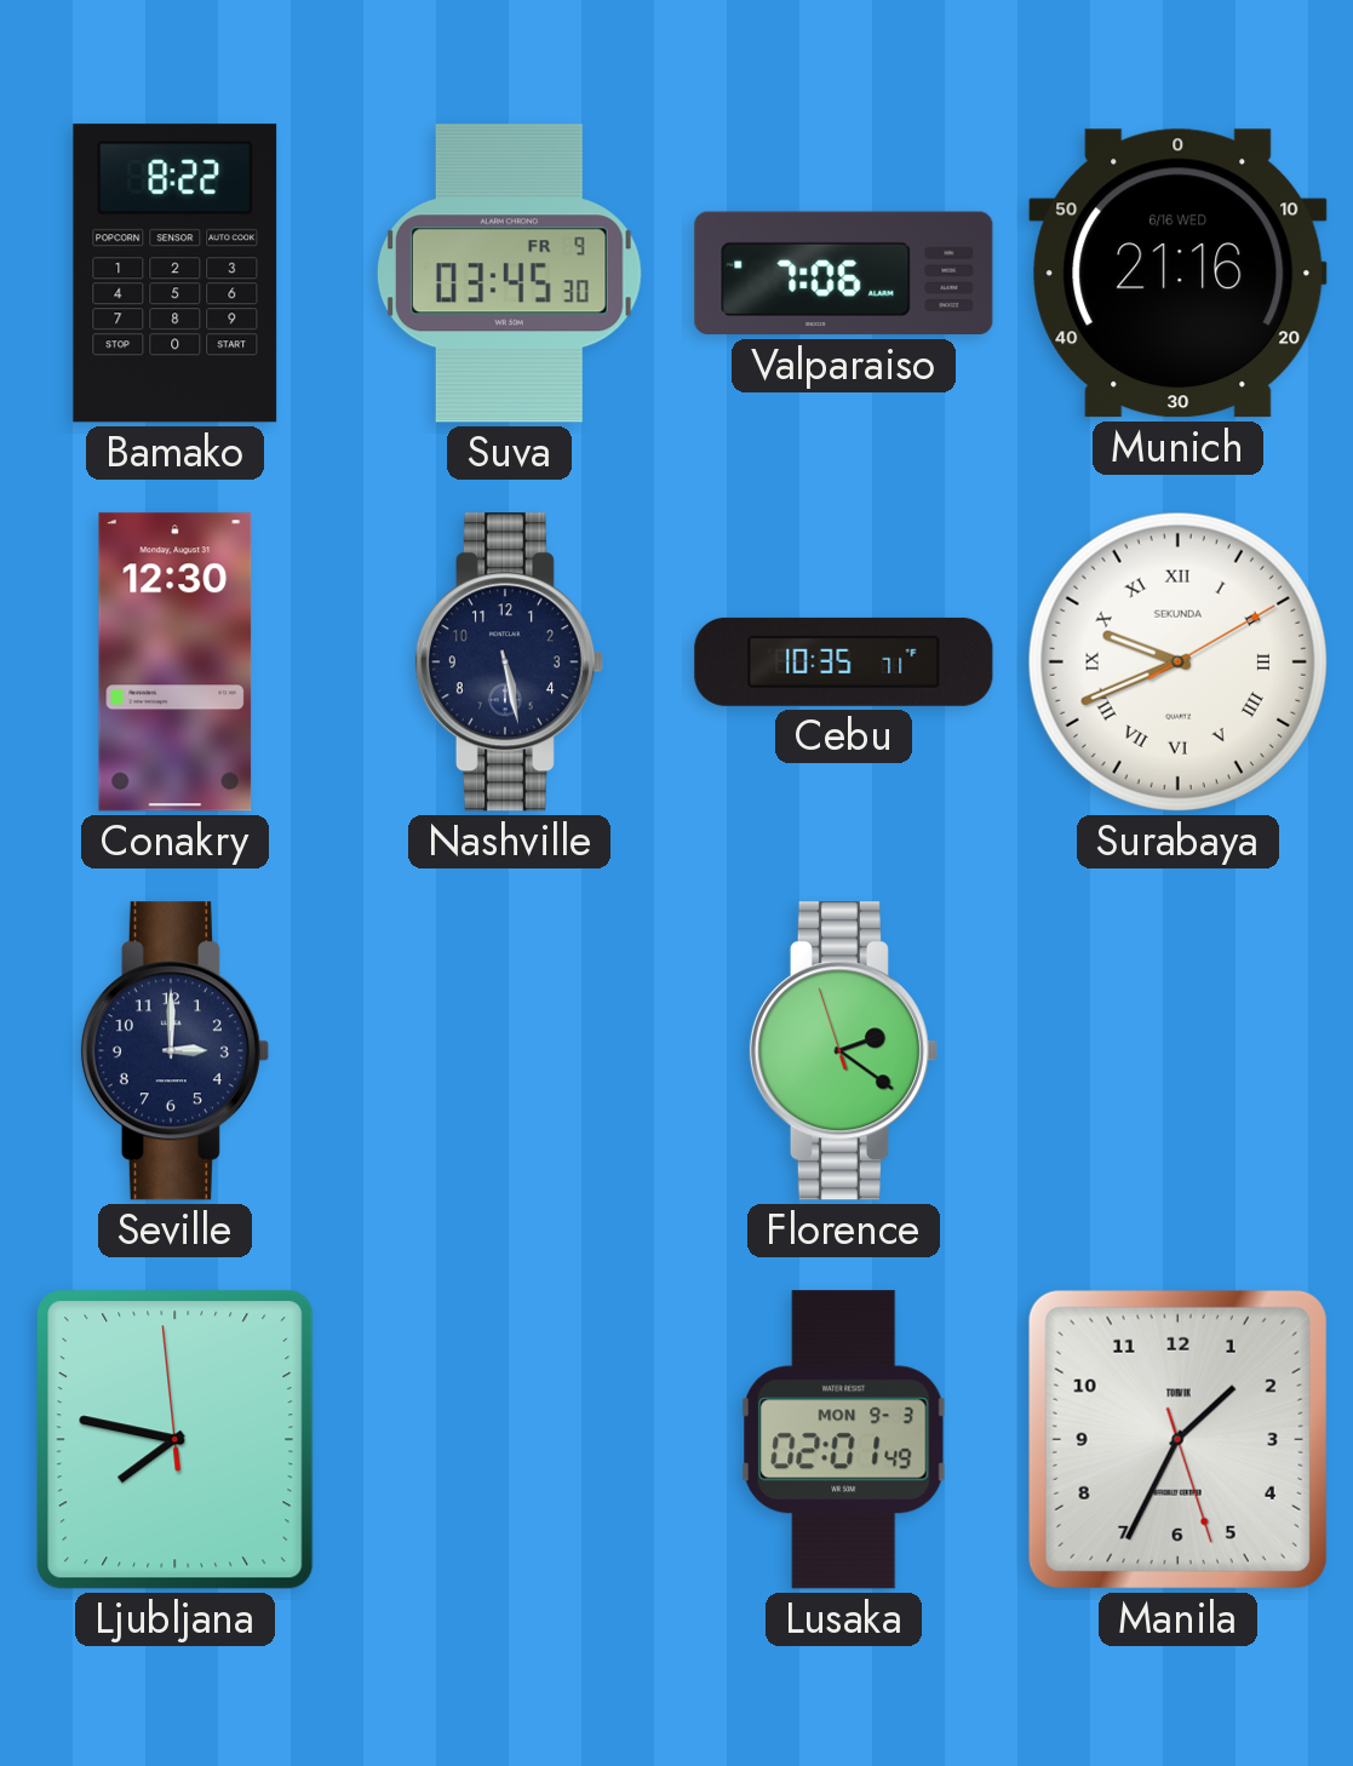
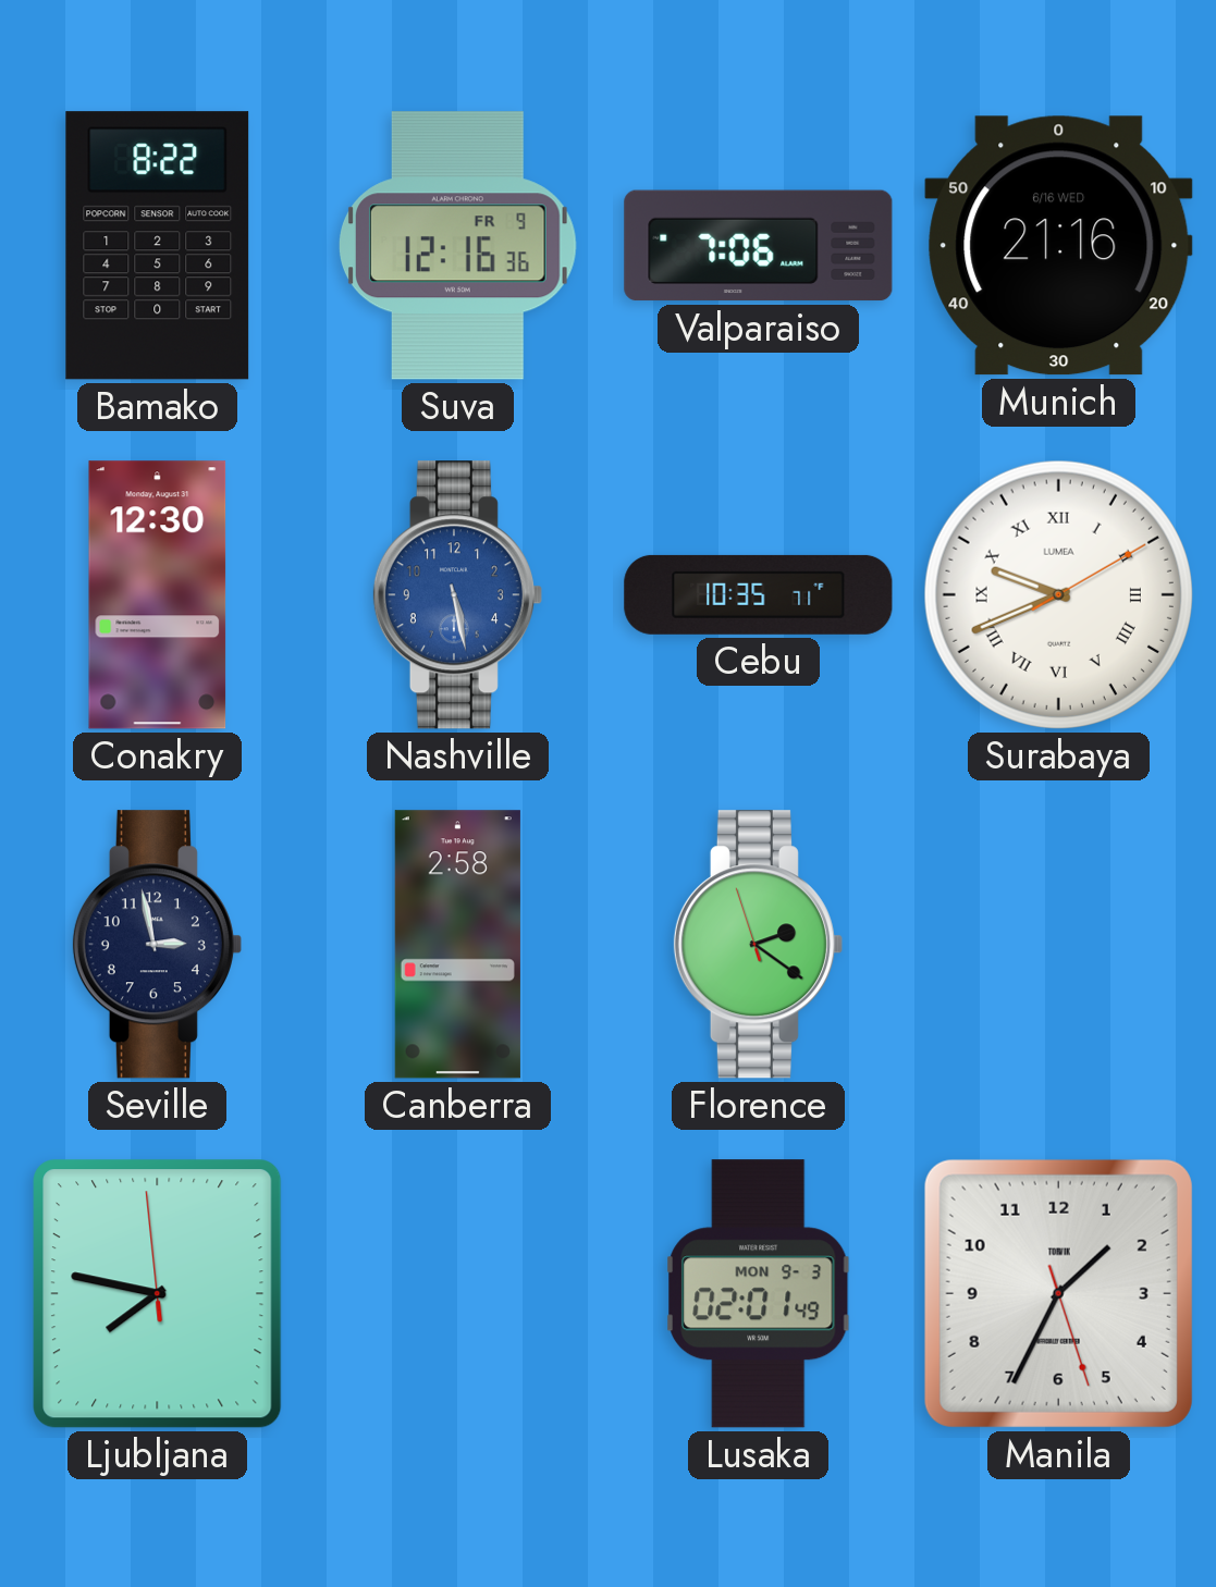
Suva: 03:45 -> 12:16
Nashville dial: navy -> blue
Surabaya brand: SEKUNDA -> LUMEA
Seville: 3:00 -> 2:58
Canberra: none -> 2:58
